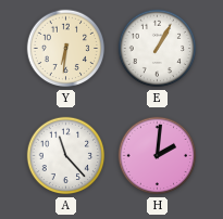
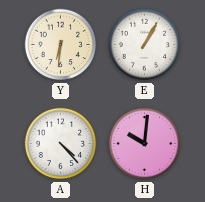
A: 11:23 -> 4:23
H: 2:01 -> 10:01
